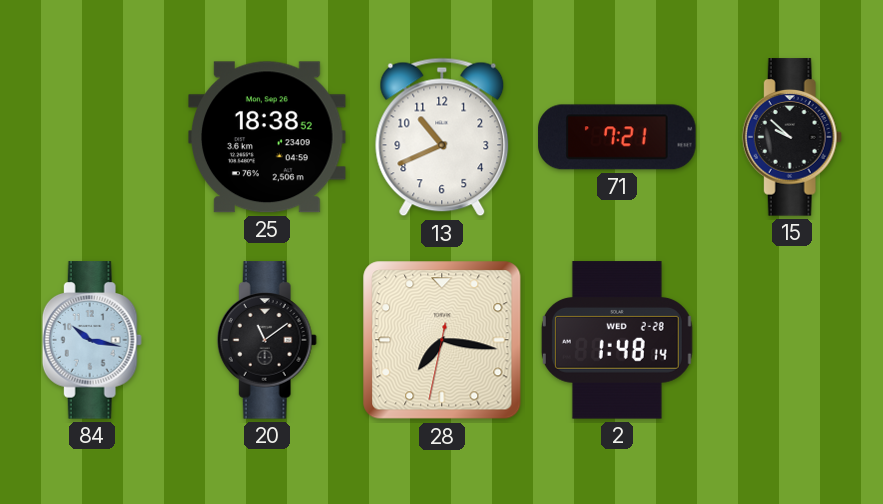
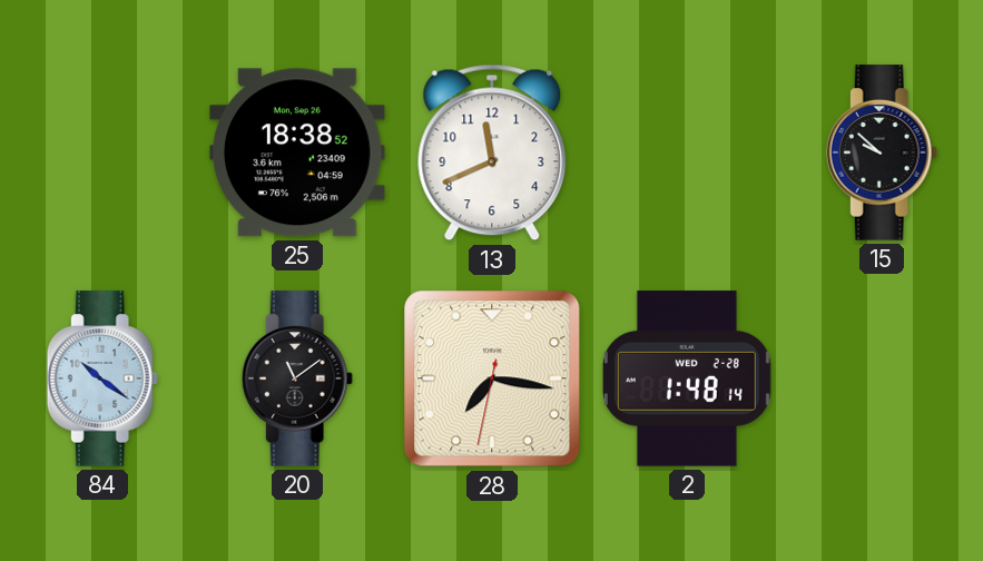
13: 10:41 -> 11:41
71: 7:21 -> none
84: 10:17 -> 10:21
